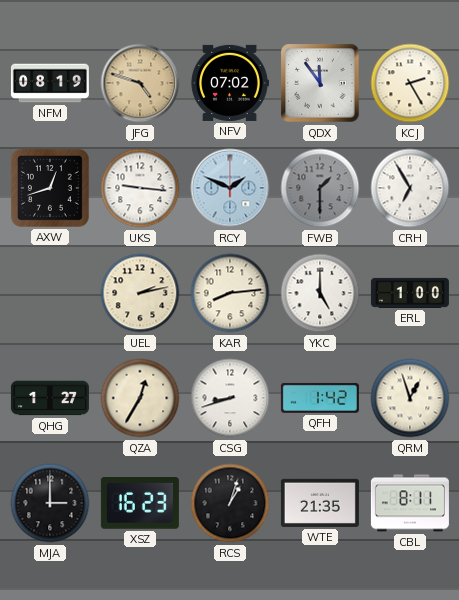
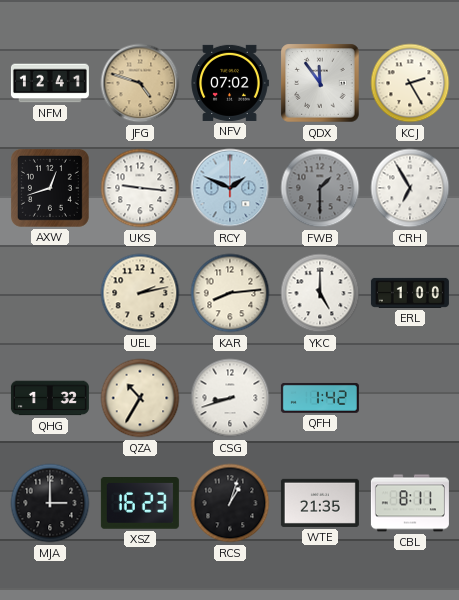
NFM: 08:19 -> 12:41
QHG: 1:27 -> 1:32
QZA: 12:35 -> 10:35
QRM: 12:57 -> none
